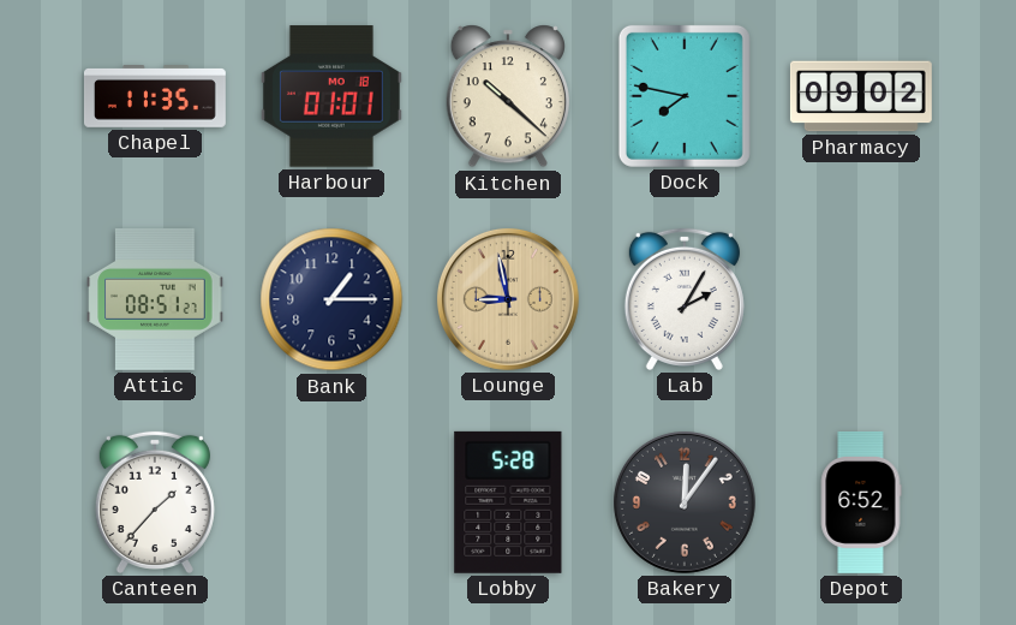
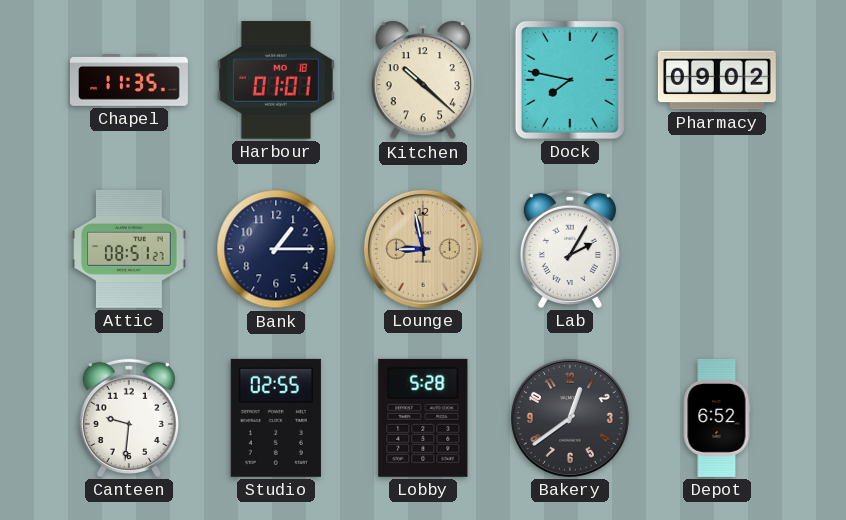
Canteen: 1:37 -> 9:31
Studio: none -> 02:55
Bakery: 12:06 -> 12:39
